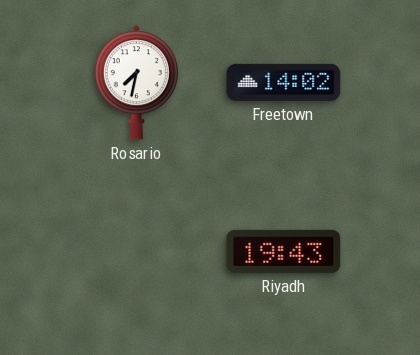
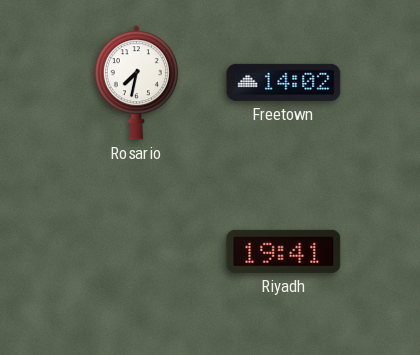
Riyadh: 19:43 -> 19:41
